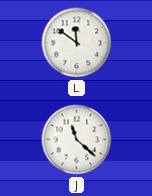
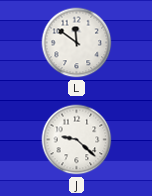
J: 11:22 -> 9:22
